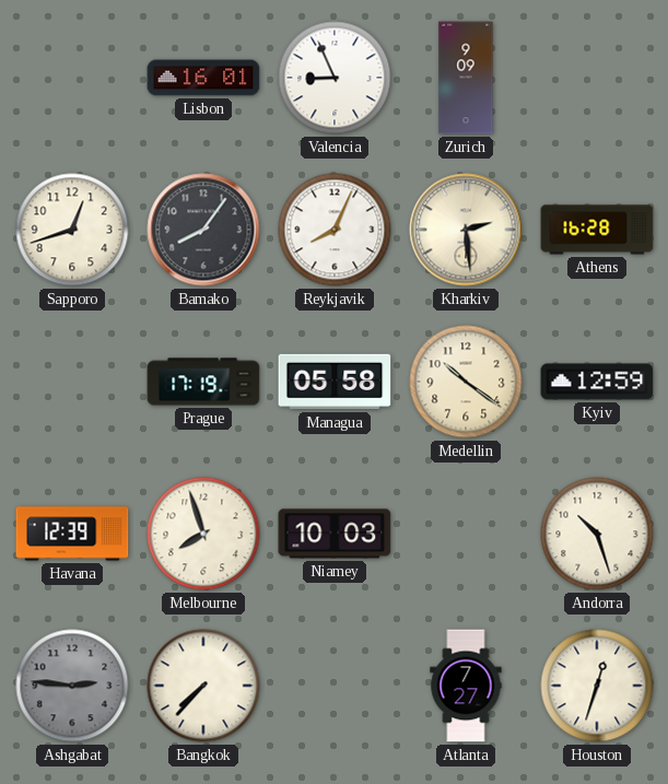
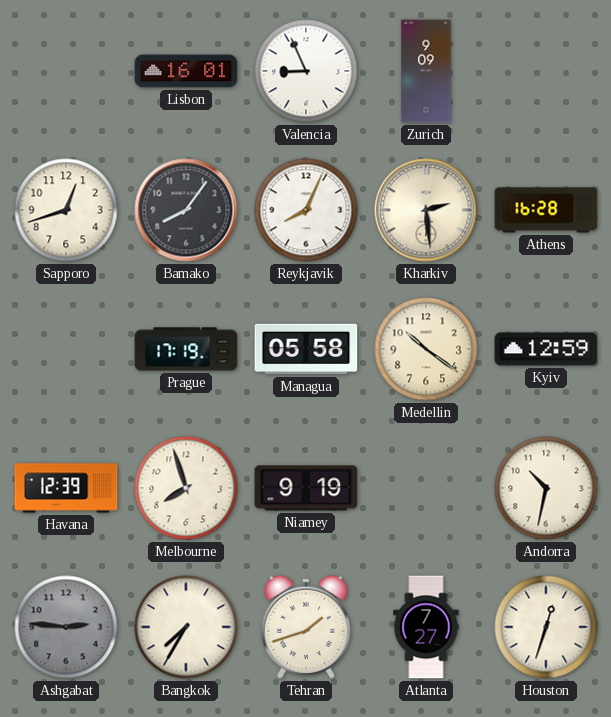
Niamey: 10:03 -> 9:19
Andorra: 10:27 -> 10:32
Bangkok: 7:37 -> 7:35
Tehran: none -> 1:42
